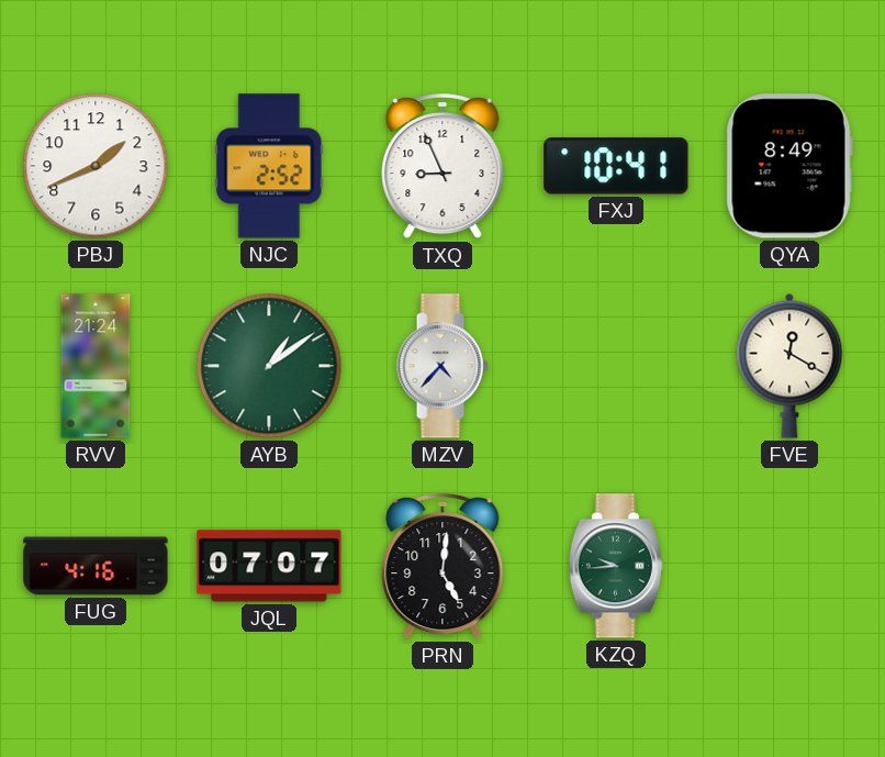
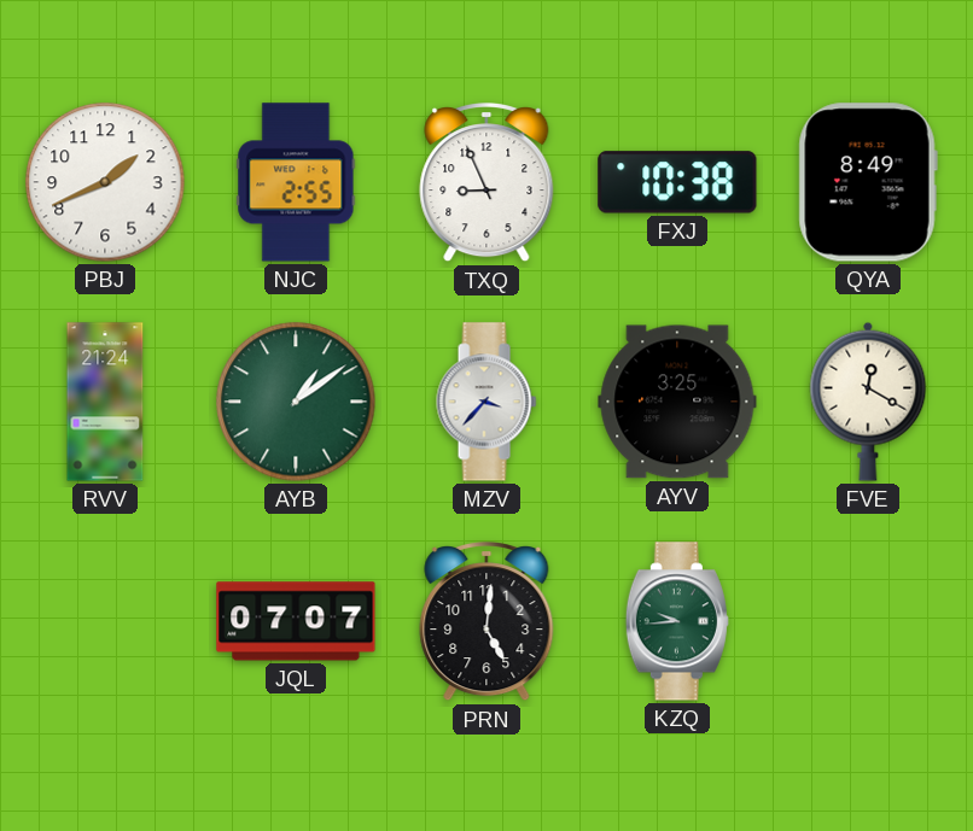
NJC: 2:52 -> 2:55
FXJ: 10:41 -> 10:38
MZV: 4:37 -> 3:37
AYV: none -> 3:25
FUG: 4:16 -> none
